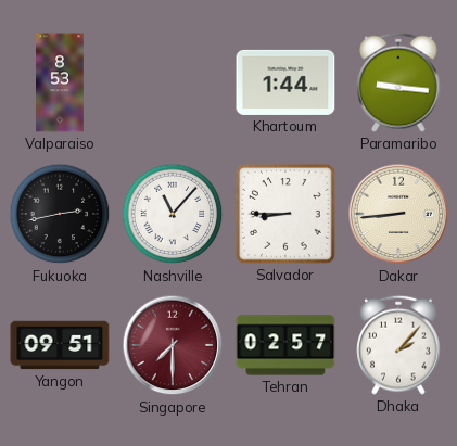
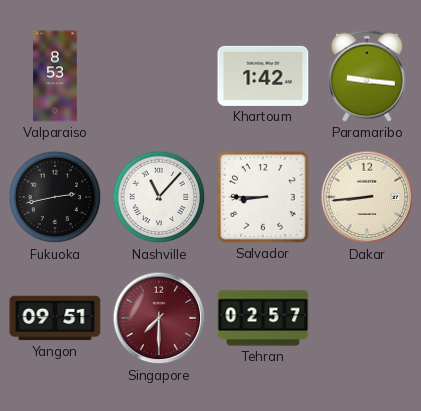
Khartoum: 1:44 -> 1:42
Dhaka: 2:07 -> none
